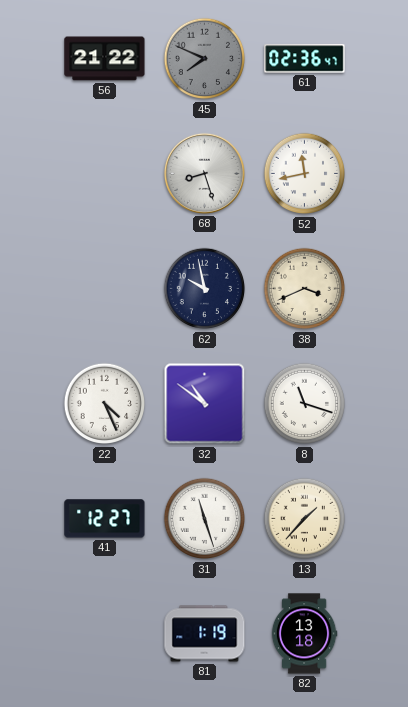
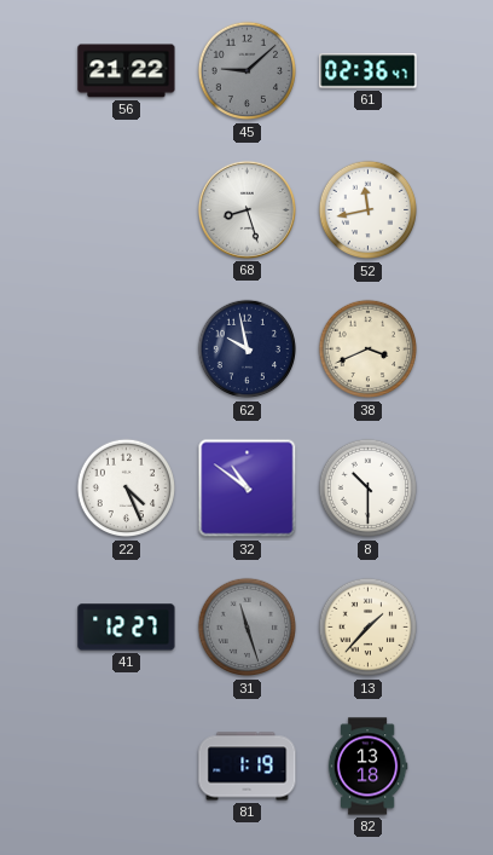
45: 7:49 -> 9:08
8: 11:18 -> 10:30
31 dial: white -> grey
